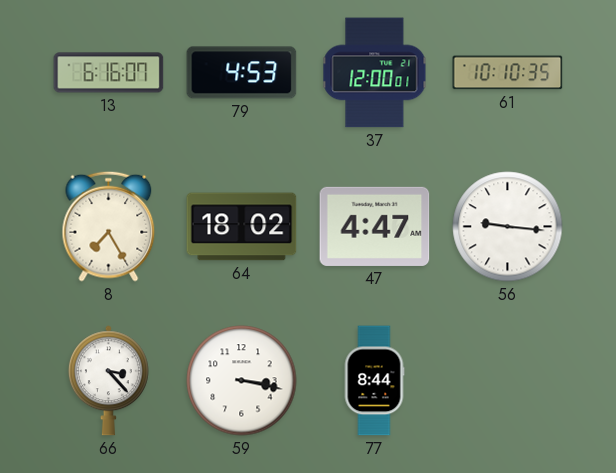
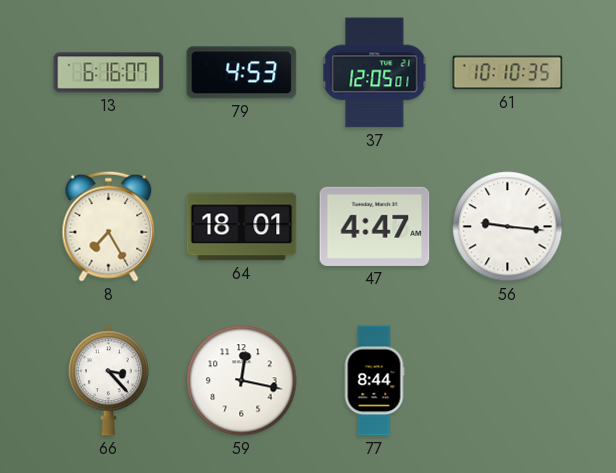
37: 12:00 -> 12:05
64: 18:02 -> 18:01
59: 3:17 -> 12:17
